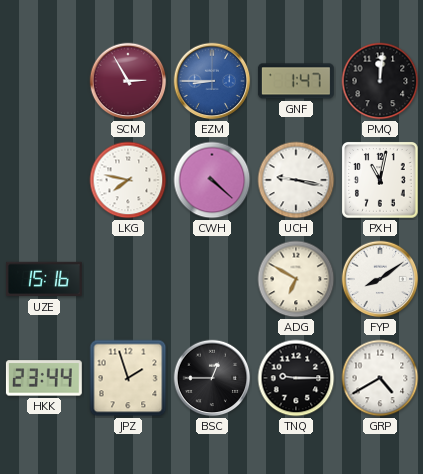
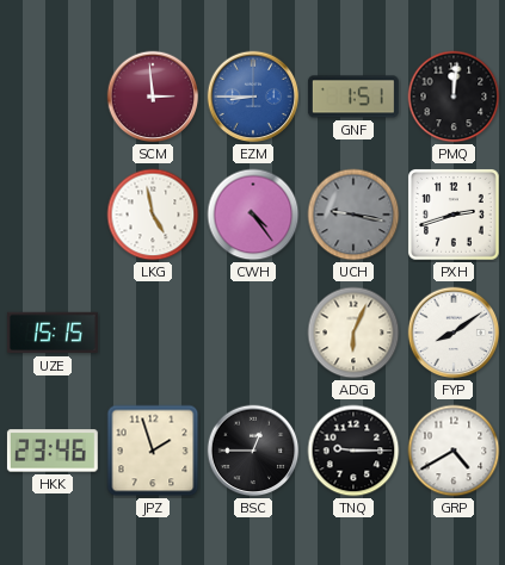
SCM: 2:55 -> 2:59
GNF: 1:47 -> 1:51
LKG: 7:47 -> 4:58
CWH: 4:22 -> 4:24
UCH dial: white -> grey
PXH: 11:02 -> 2:42
UZE: 15:16 -> 15:15
ADG: 6:50 -> 6:04
HKK: 23:44 -> 23:46
